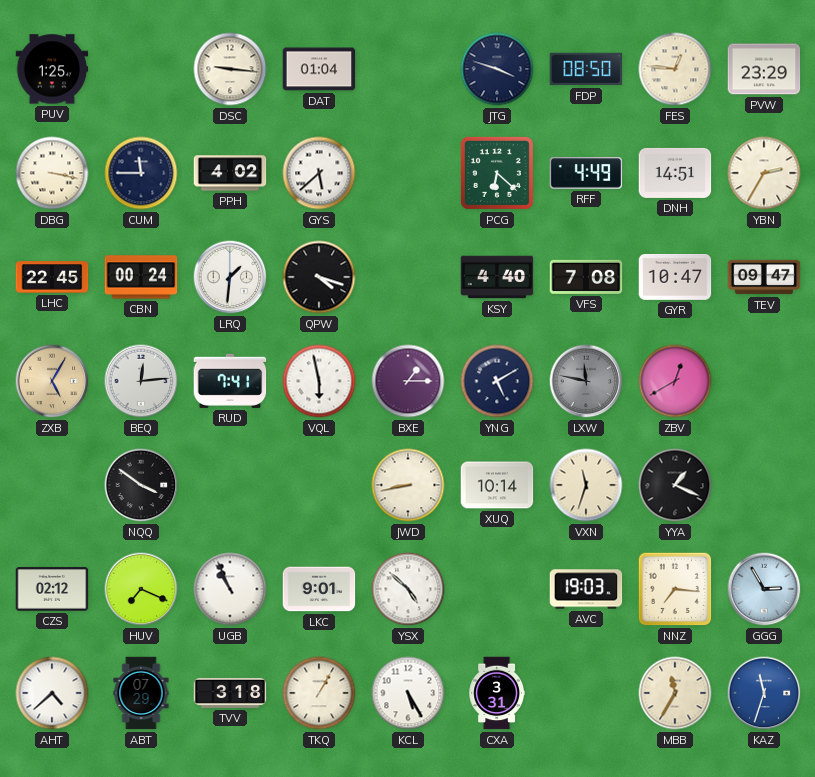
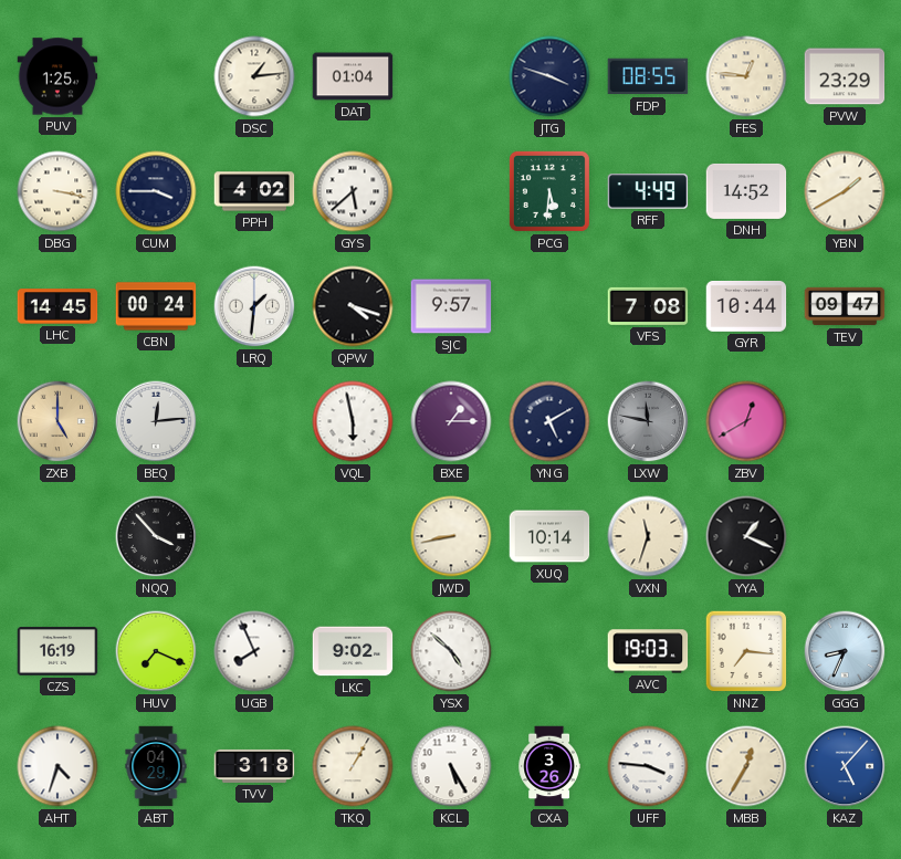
DSC: 9:16 -> 1:14
FDP: 08:50 -> 08:55
CUM: 11:45 -> 3:45
PCG: 6:22 -> 5:31
DNH: 14:51 -> 14:52
YBN: 2:35 -> 1:40
LHC: 22:45 -> 14:45
SJC: none -> 9:57
KSY: 4:40 -> none
GYR: 10:47 -> 10:44
ZXB: 5:05 -> 5:00
RUD: 7:41 -> none
NQQ: 3:51 -> 3:53
CZS: 02:12 -> 16:19
UGB: 10:56 -> 7:56
LKC: 9:01 -> 9:02
GGG: 2:55 -> 8:34
AHT: 4:38 -> 4:33
ABT: 07:29 -> 04:29
CXA: 3:31 -> 3:26
UFF: none -> 3:46
MBB: 11:35 -> 12:35
KAZ: 11:33 -> 5:07
